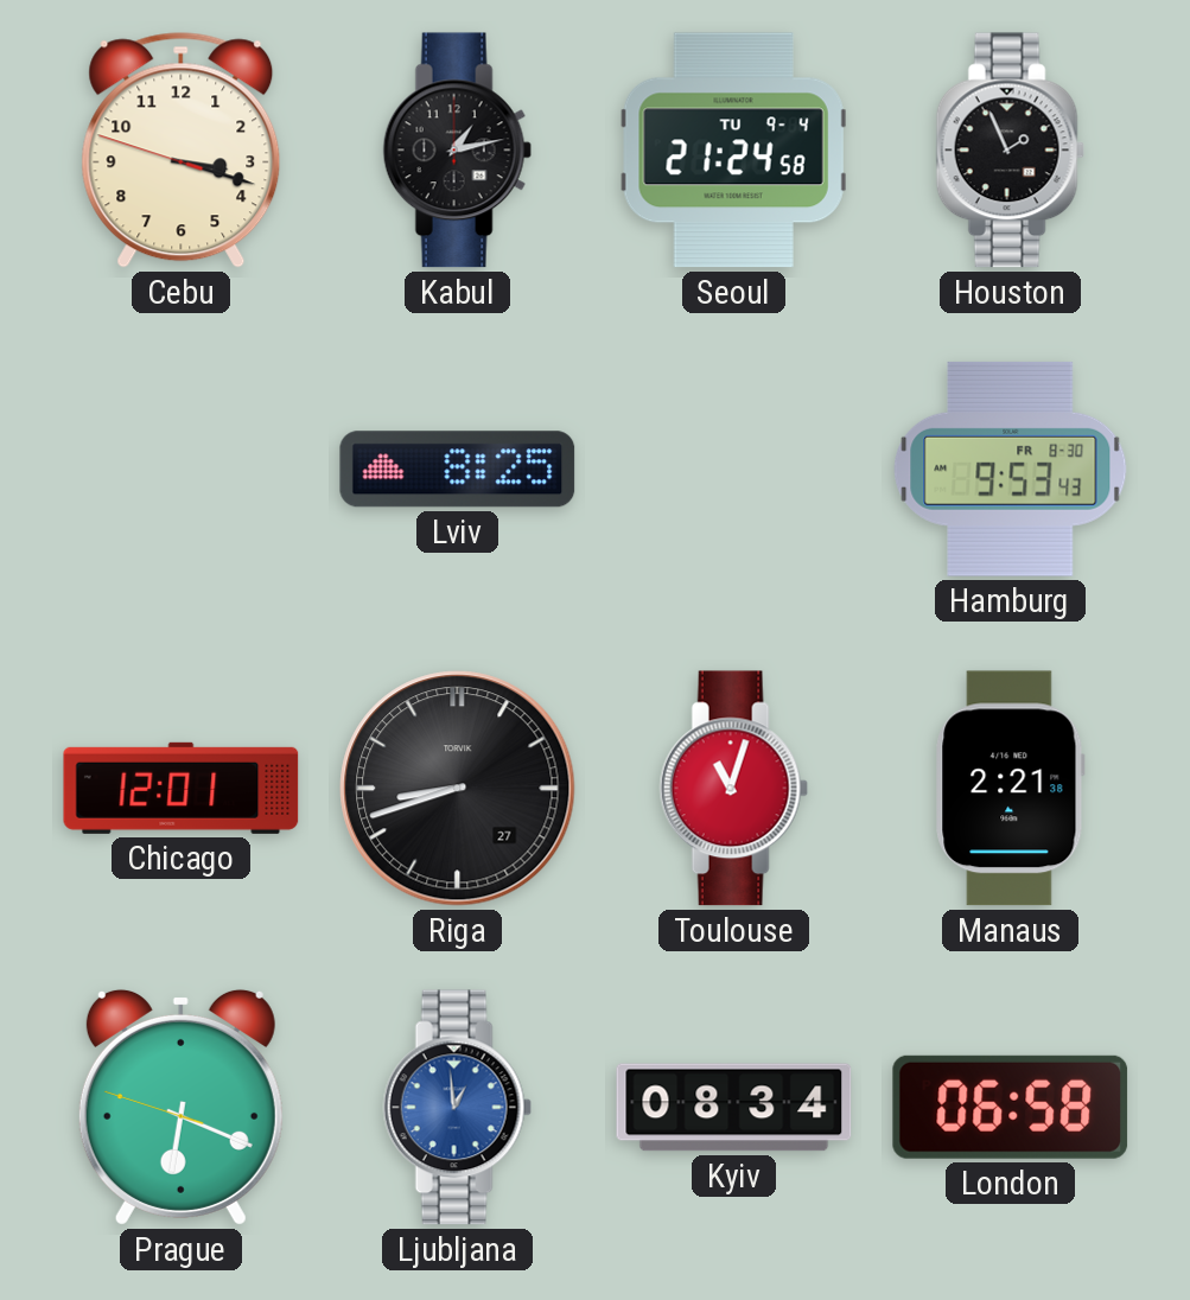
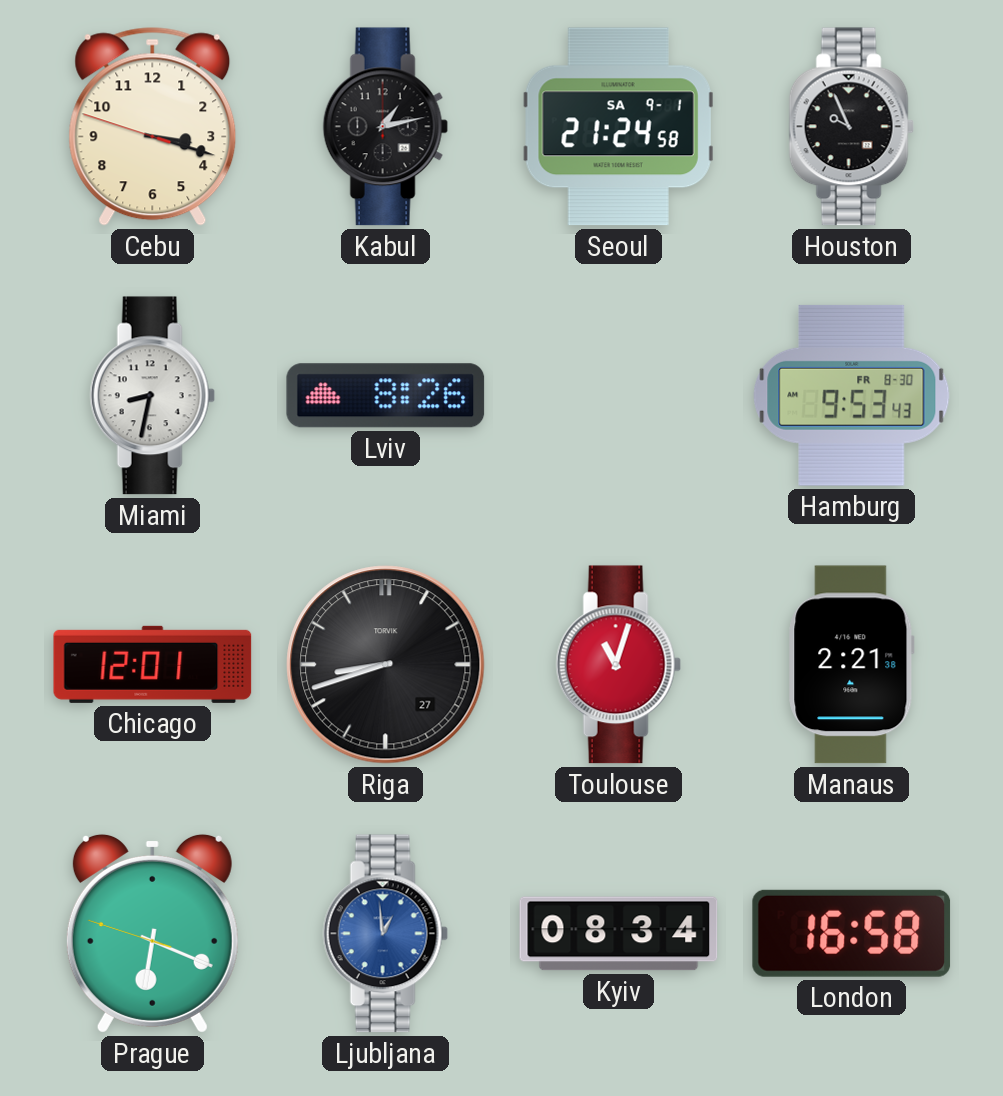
Seoul date: TU 9-4 -> SA 9-1
Houston: 1:56 -> 9:56
Miami: none -> 8:32
Lviv: 8:25 -> 8:26
London: 06:58 -> 16:58
